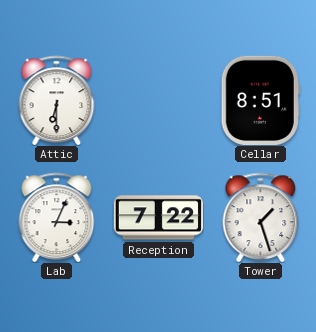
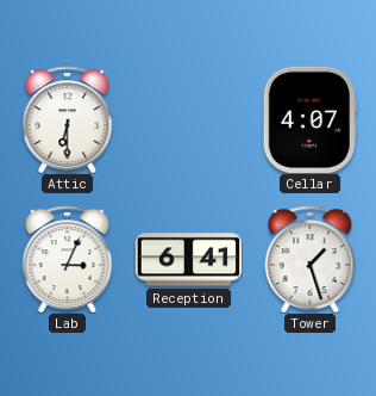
Cellar: 8:51 -> 4:07
Reception: 7:22 -> 6:41
